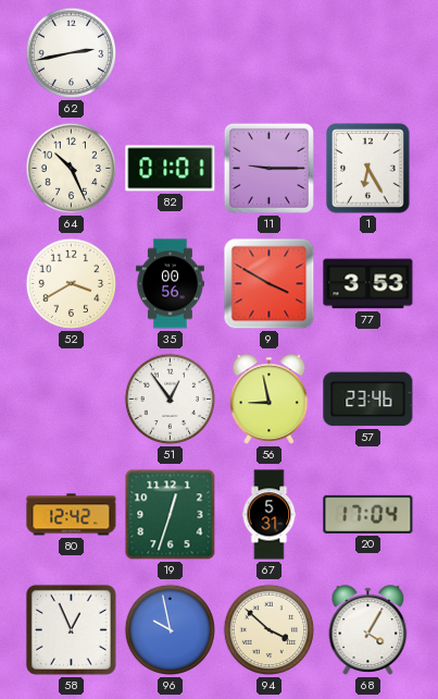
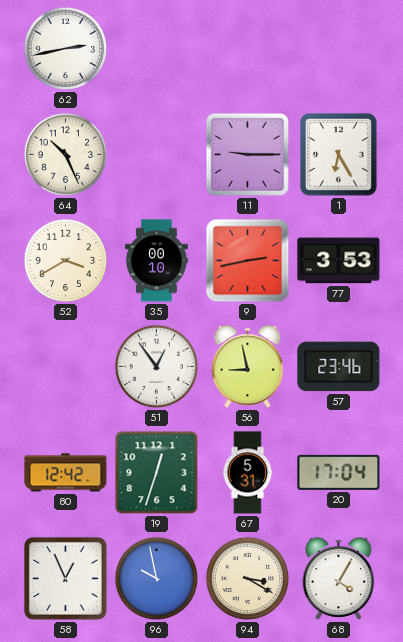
82: 01:01 -> none
35: 00:56 -> 00:10
9: 3:50 -> 2:43
94: 3:52 -> 3:20
